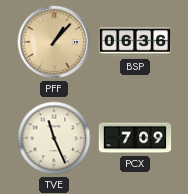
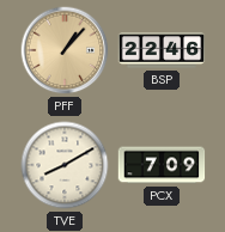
BSP: 06:36 -> 22:46
TVE: 11:26 -> 8:10
